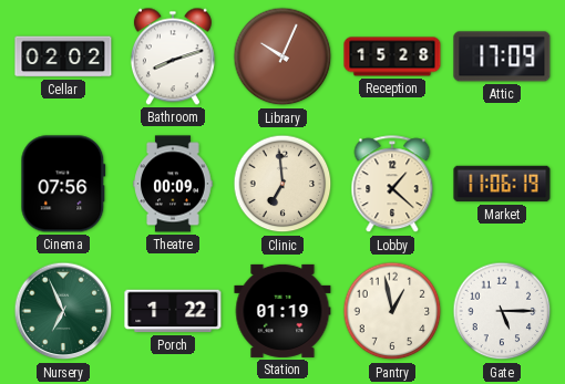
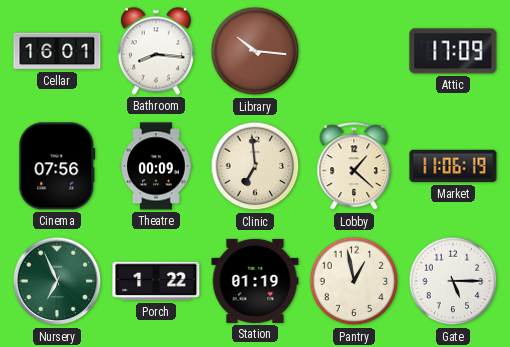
Cellar: 02:02 -> 16:01
Bathroom: 8:12 -> 8:16
Library: 10:04 -> 10:16
Reception: 15:28 -> none
